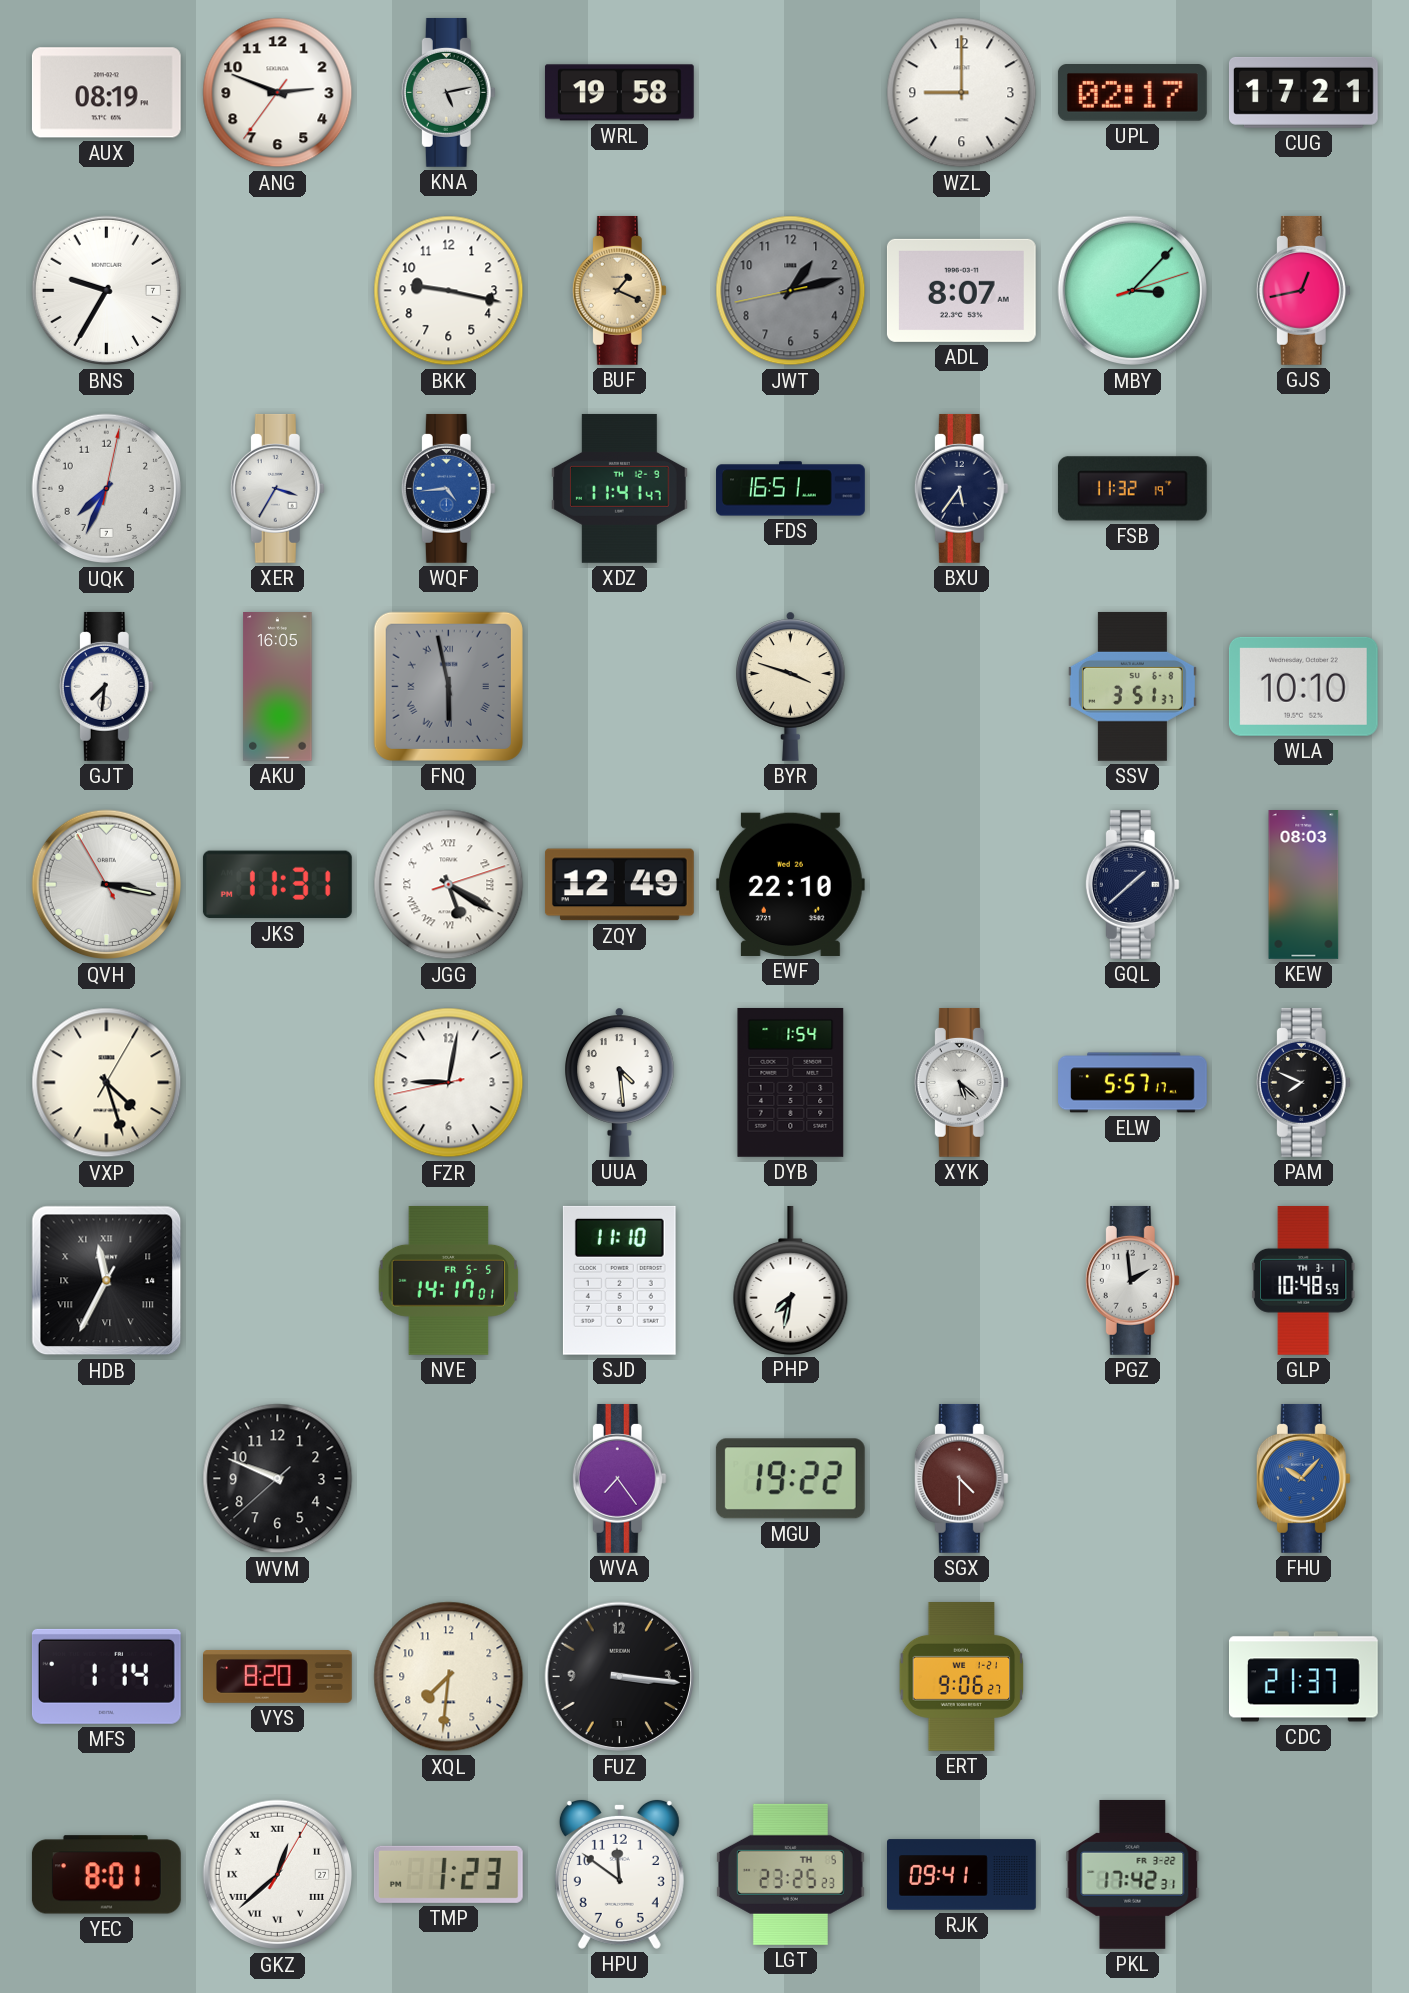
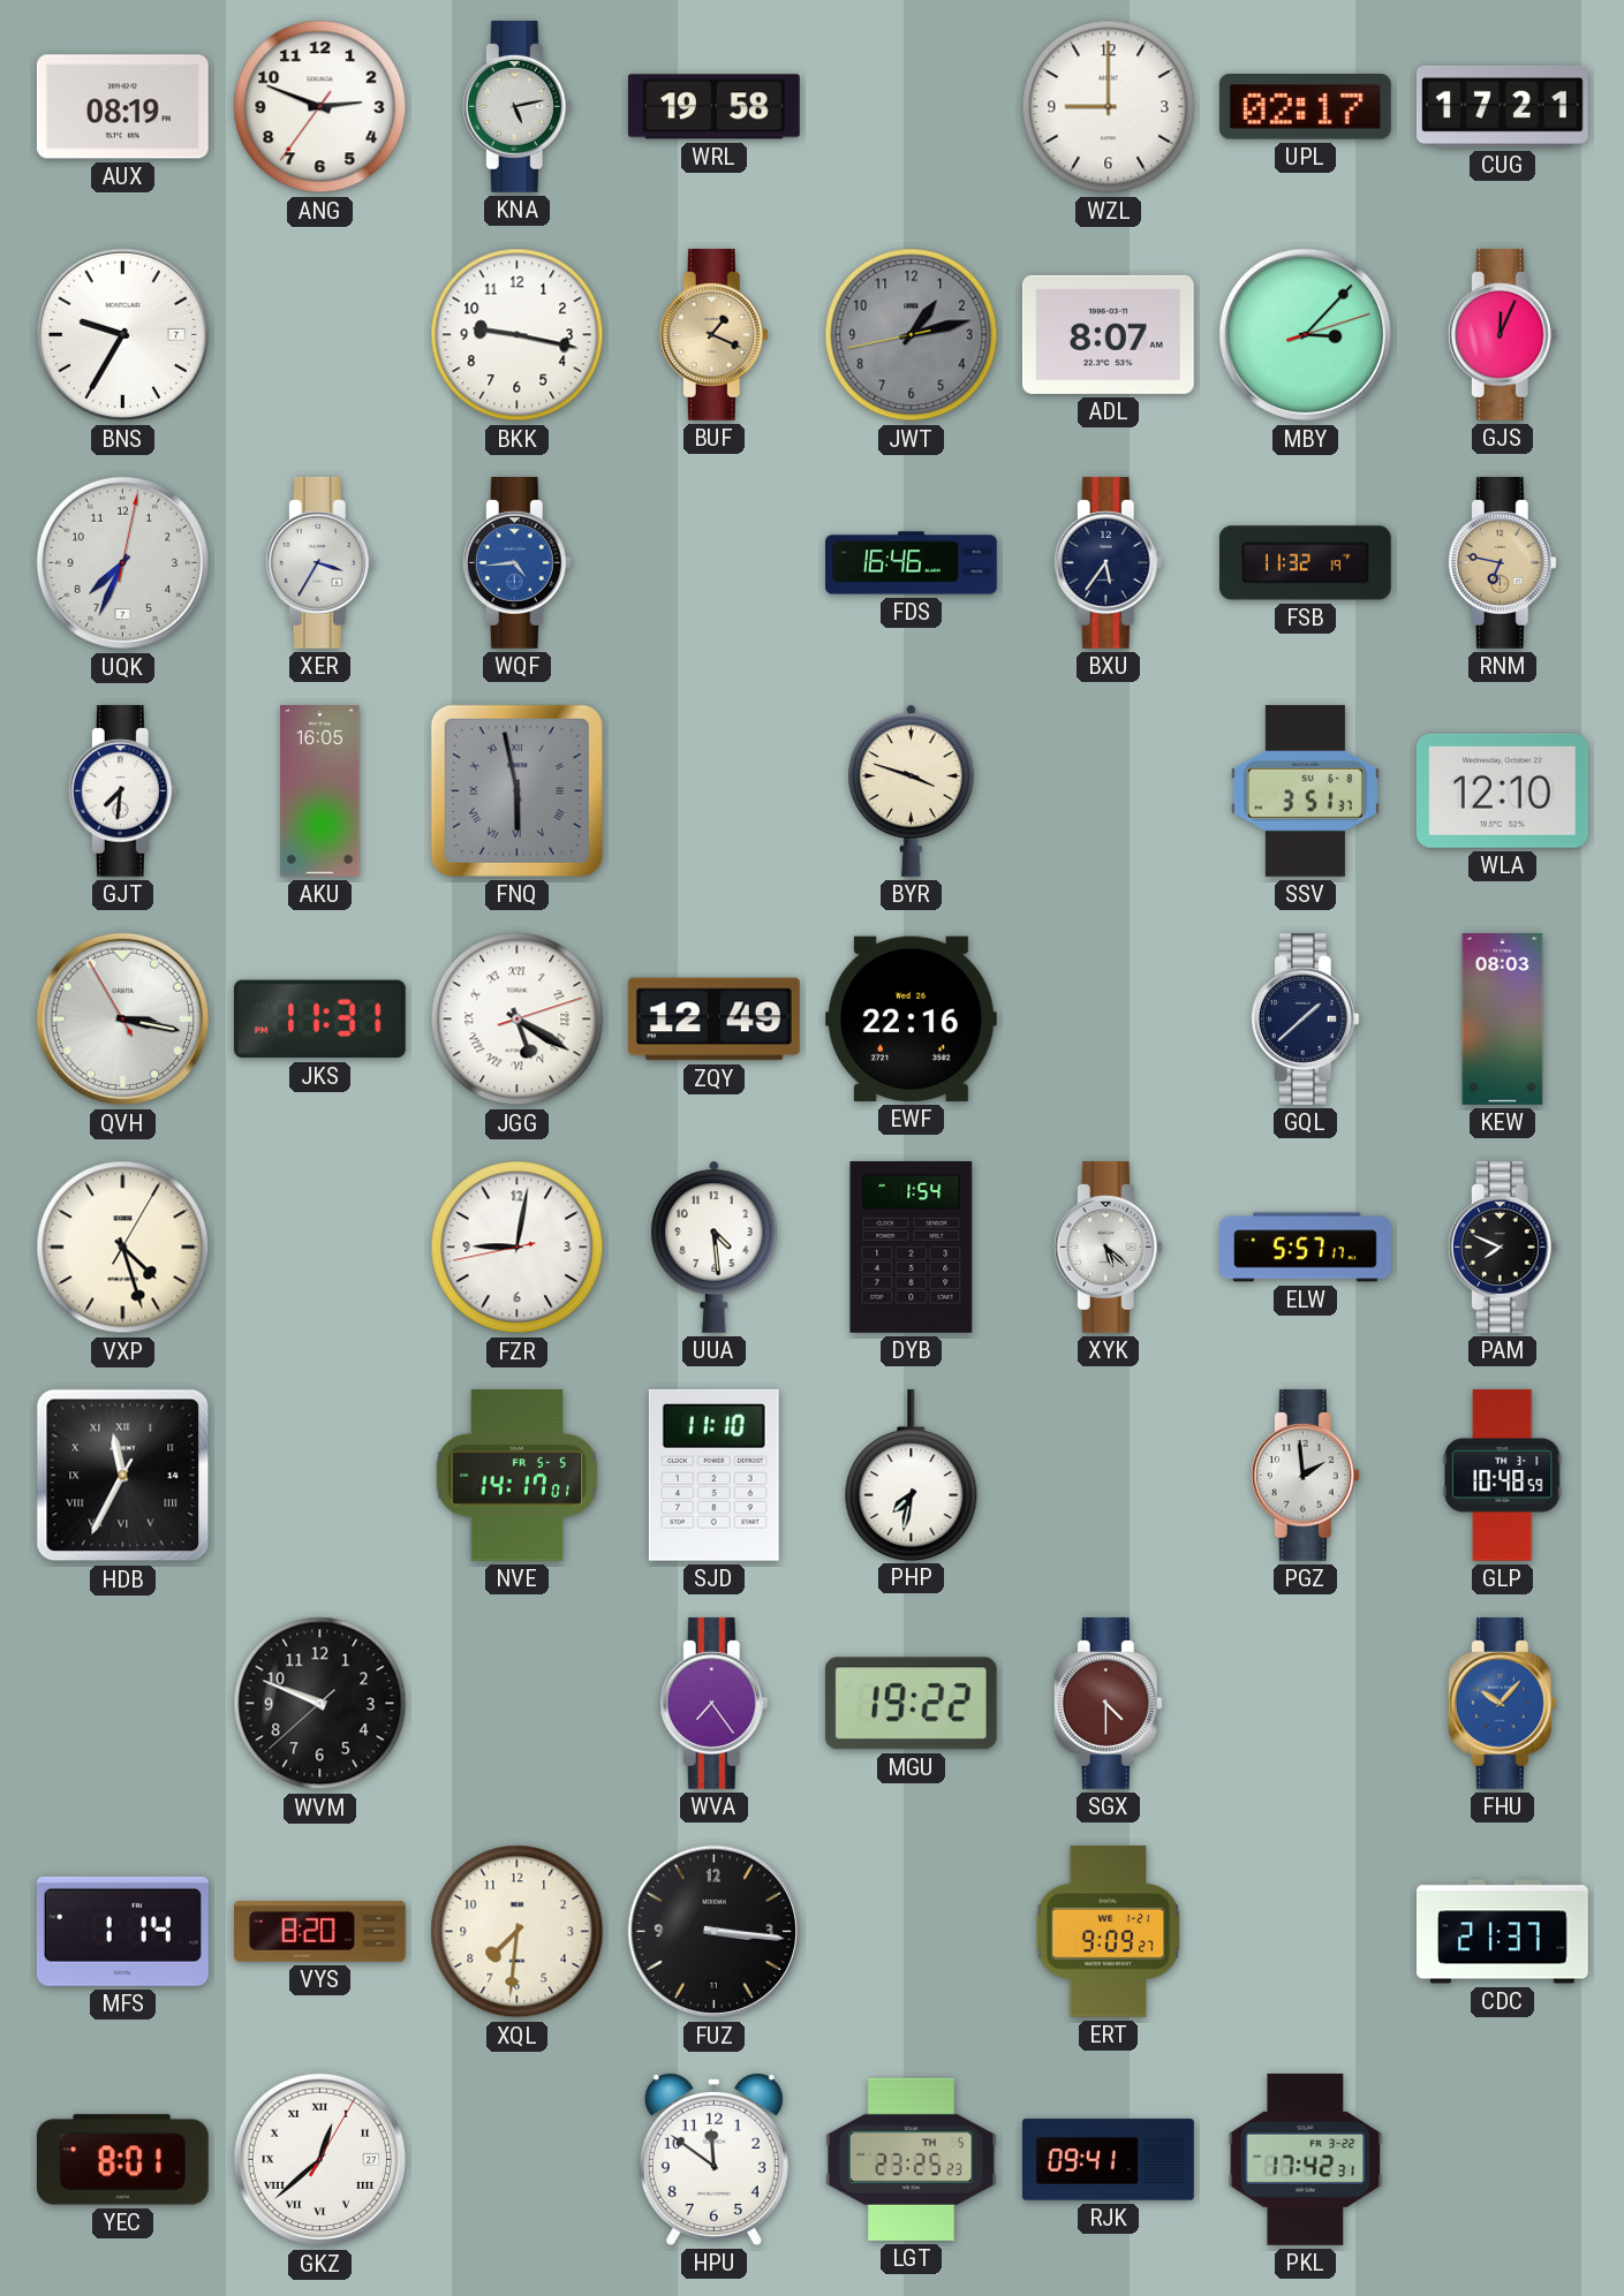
GJS: 12:43 -> 12:04
XDZ: 11:41 -> none
FDS: 16:51 -> 16:46
RNM: none -> 6:47
WLA: 10:10 -> 12:10
EWF: 22:10 -> 22:16
ERT: 9:06 -> 9:09
TMP: 1:23 -> none
